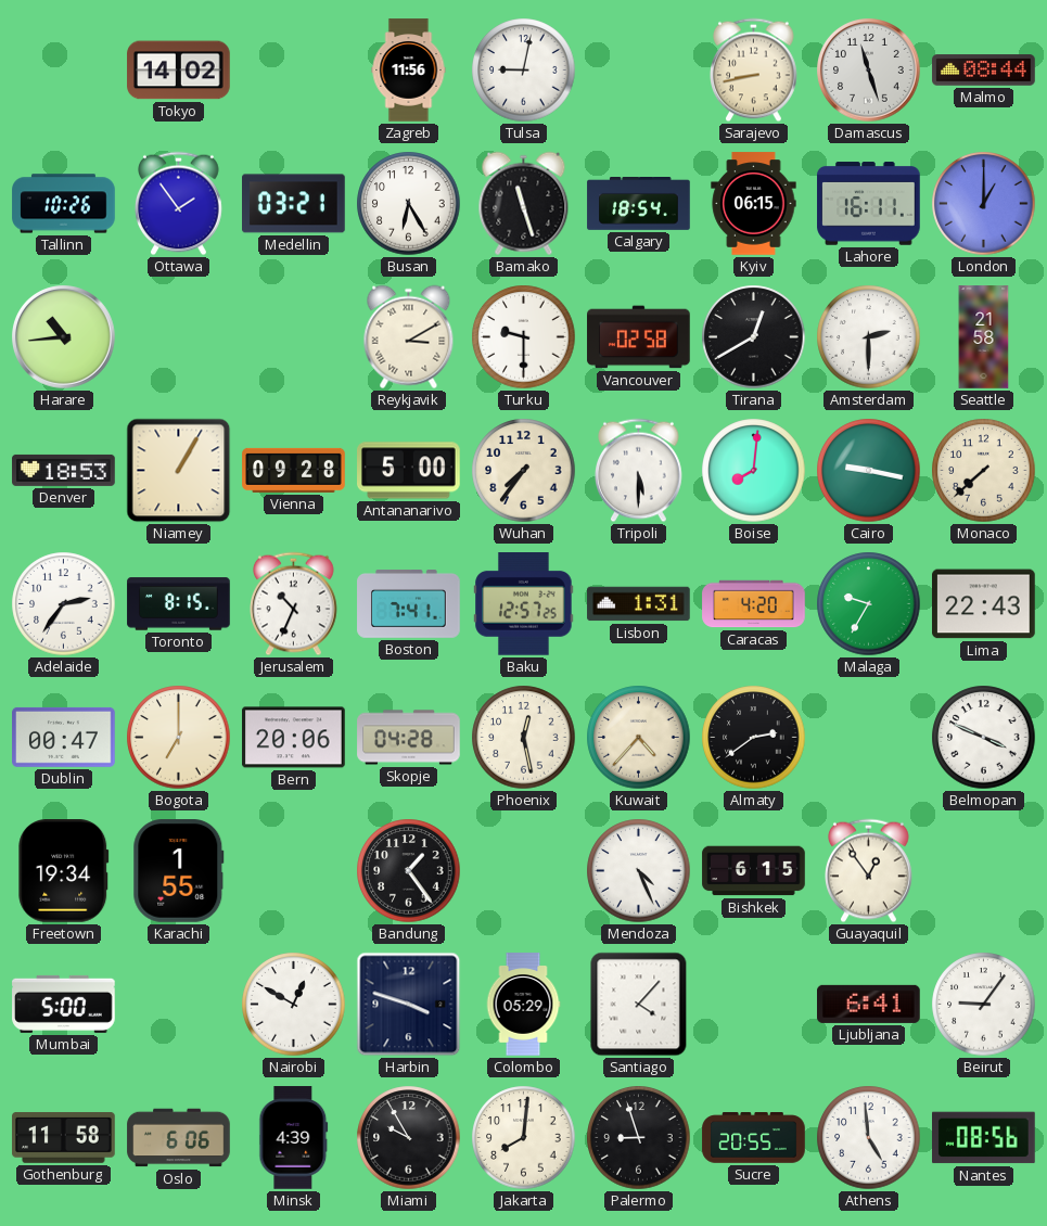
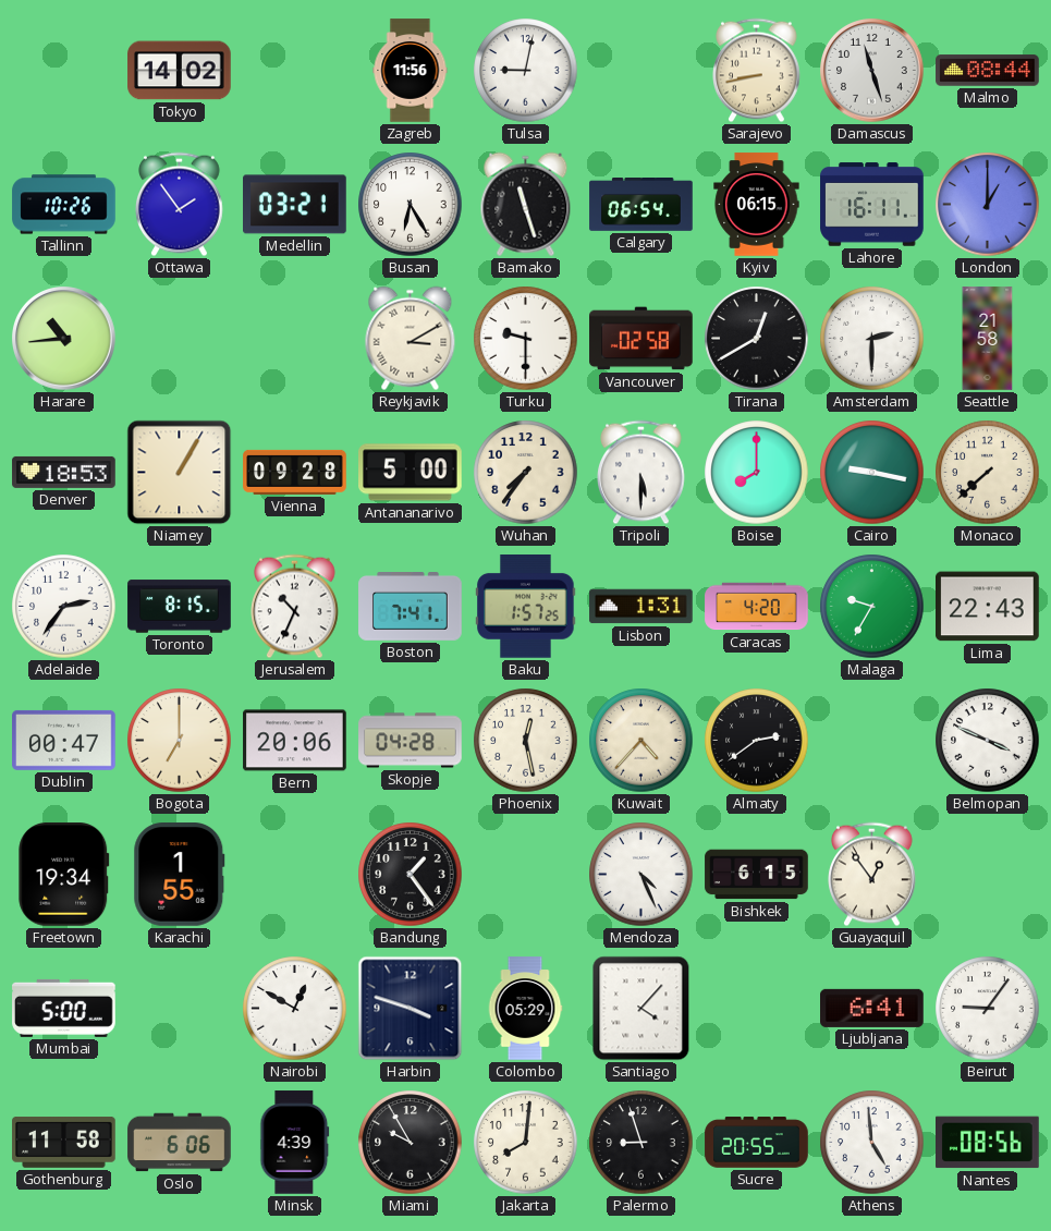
Calgary: 18:54 -> 06:54
Boise: 8:01 -> 8:00
Baku: 12:57 -> 1:57
